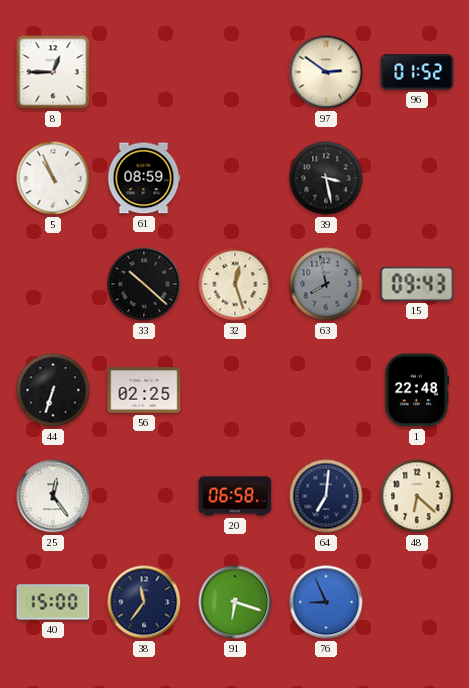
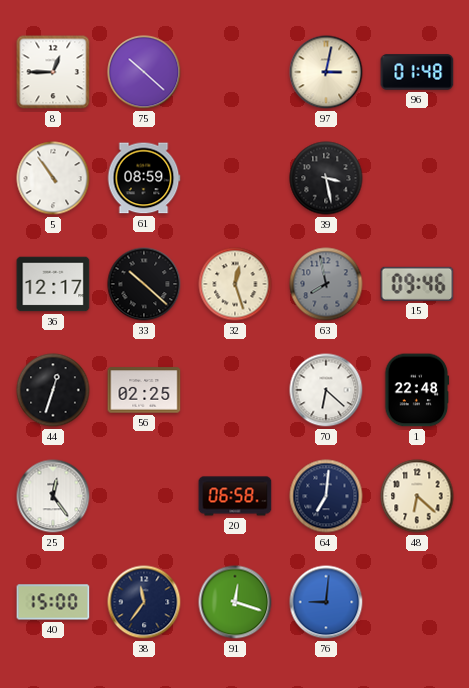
75: none -> 10:22
97: 2:51 -> 3:02
96: 01:52 -> 01:48
5: 10:56 -> 10:54
36: none -> 12:17
15: 09:43 -> 09:46
44: 6:33 -> 12:33
70: none -> 6:22
91: 6:18 -> 12:18
76: 8:56 -> 9:01
